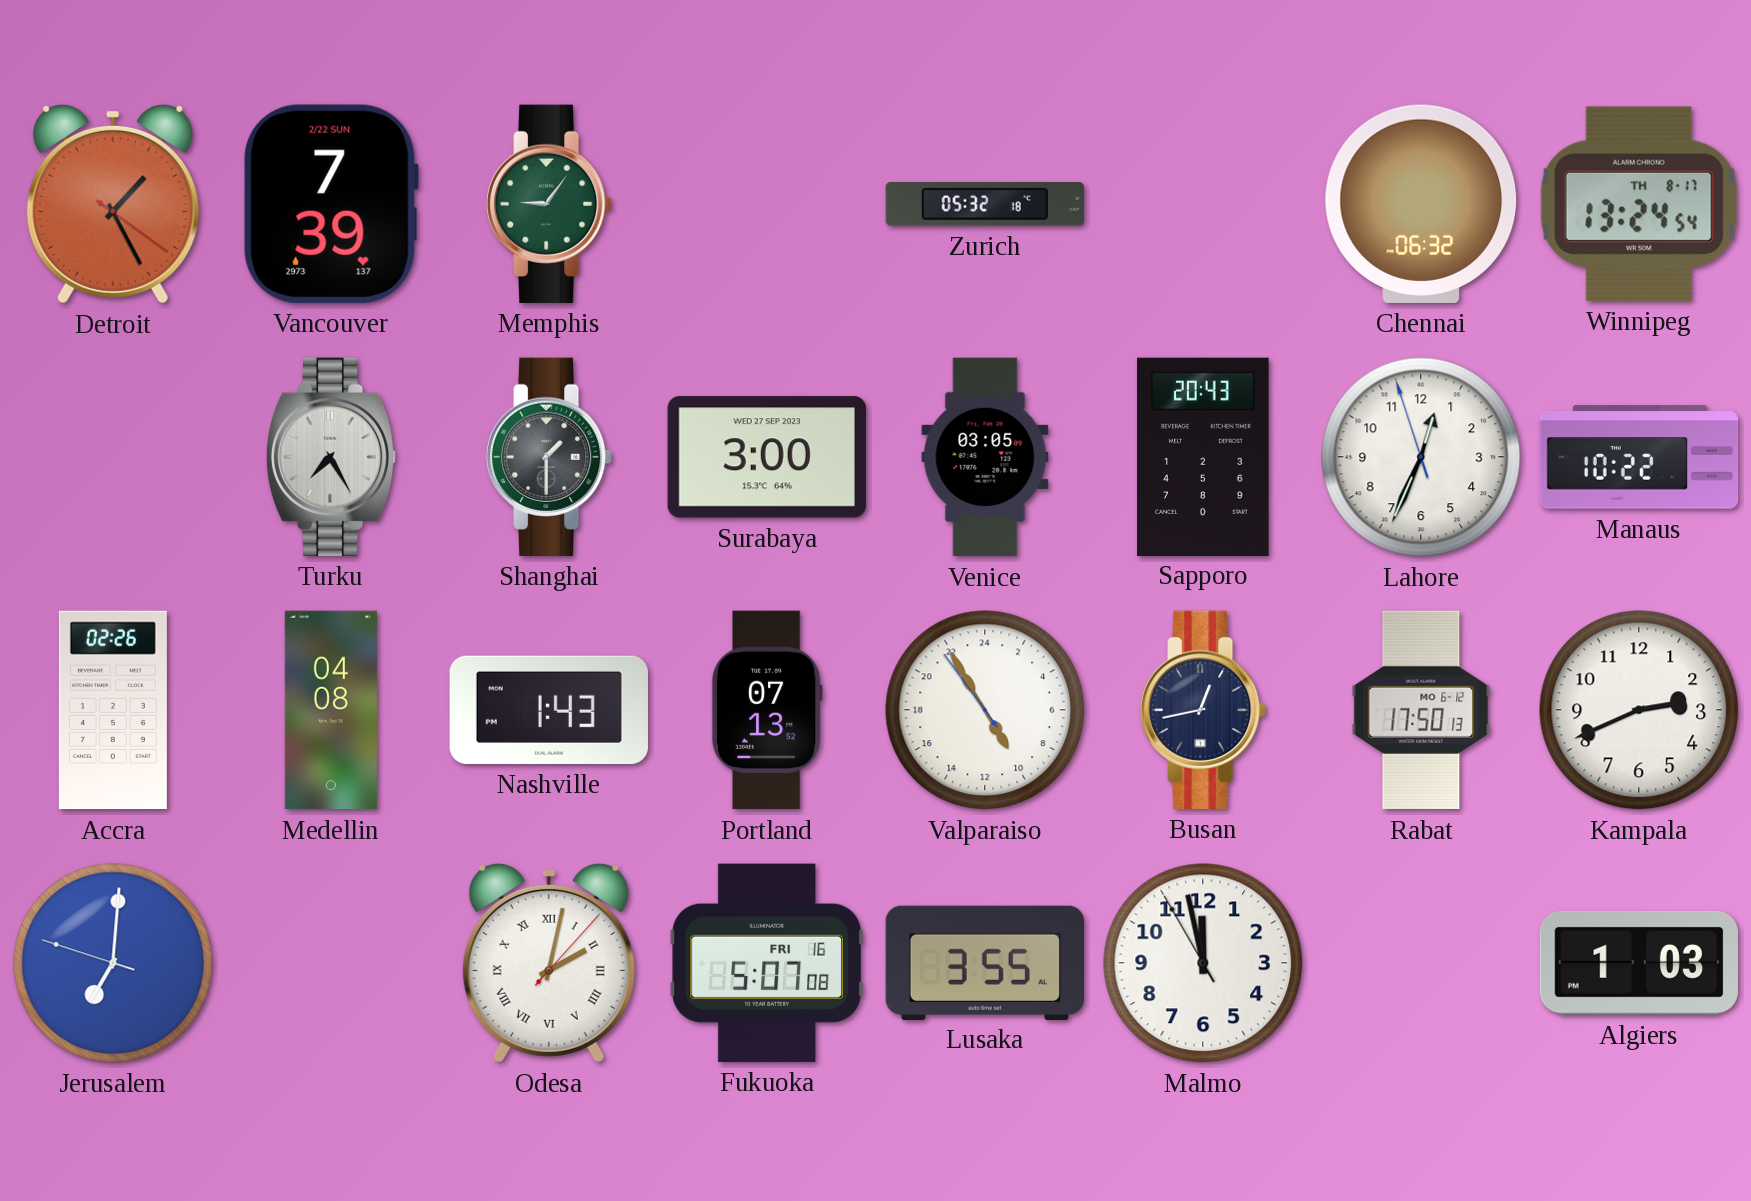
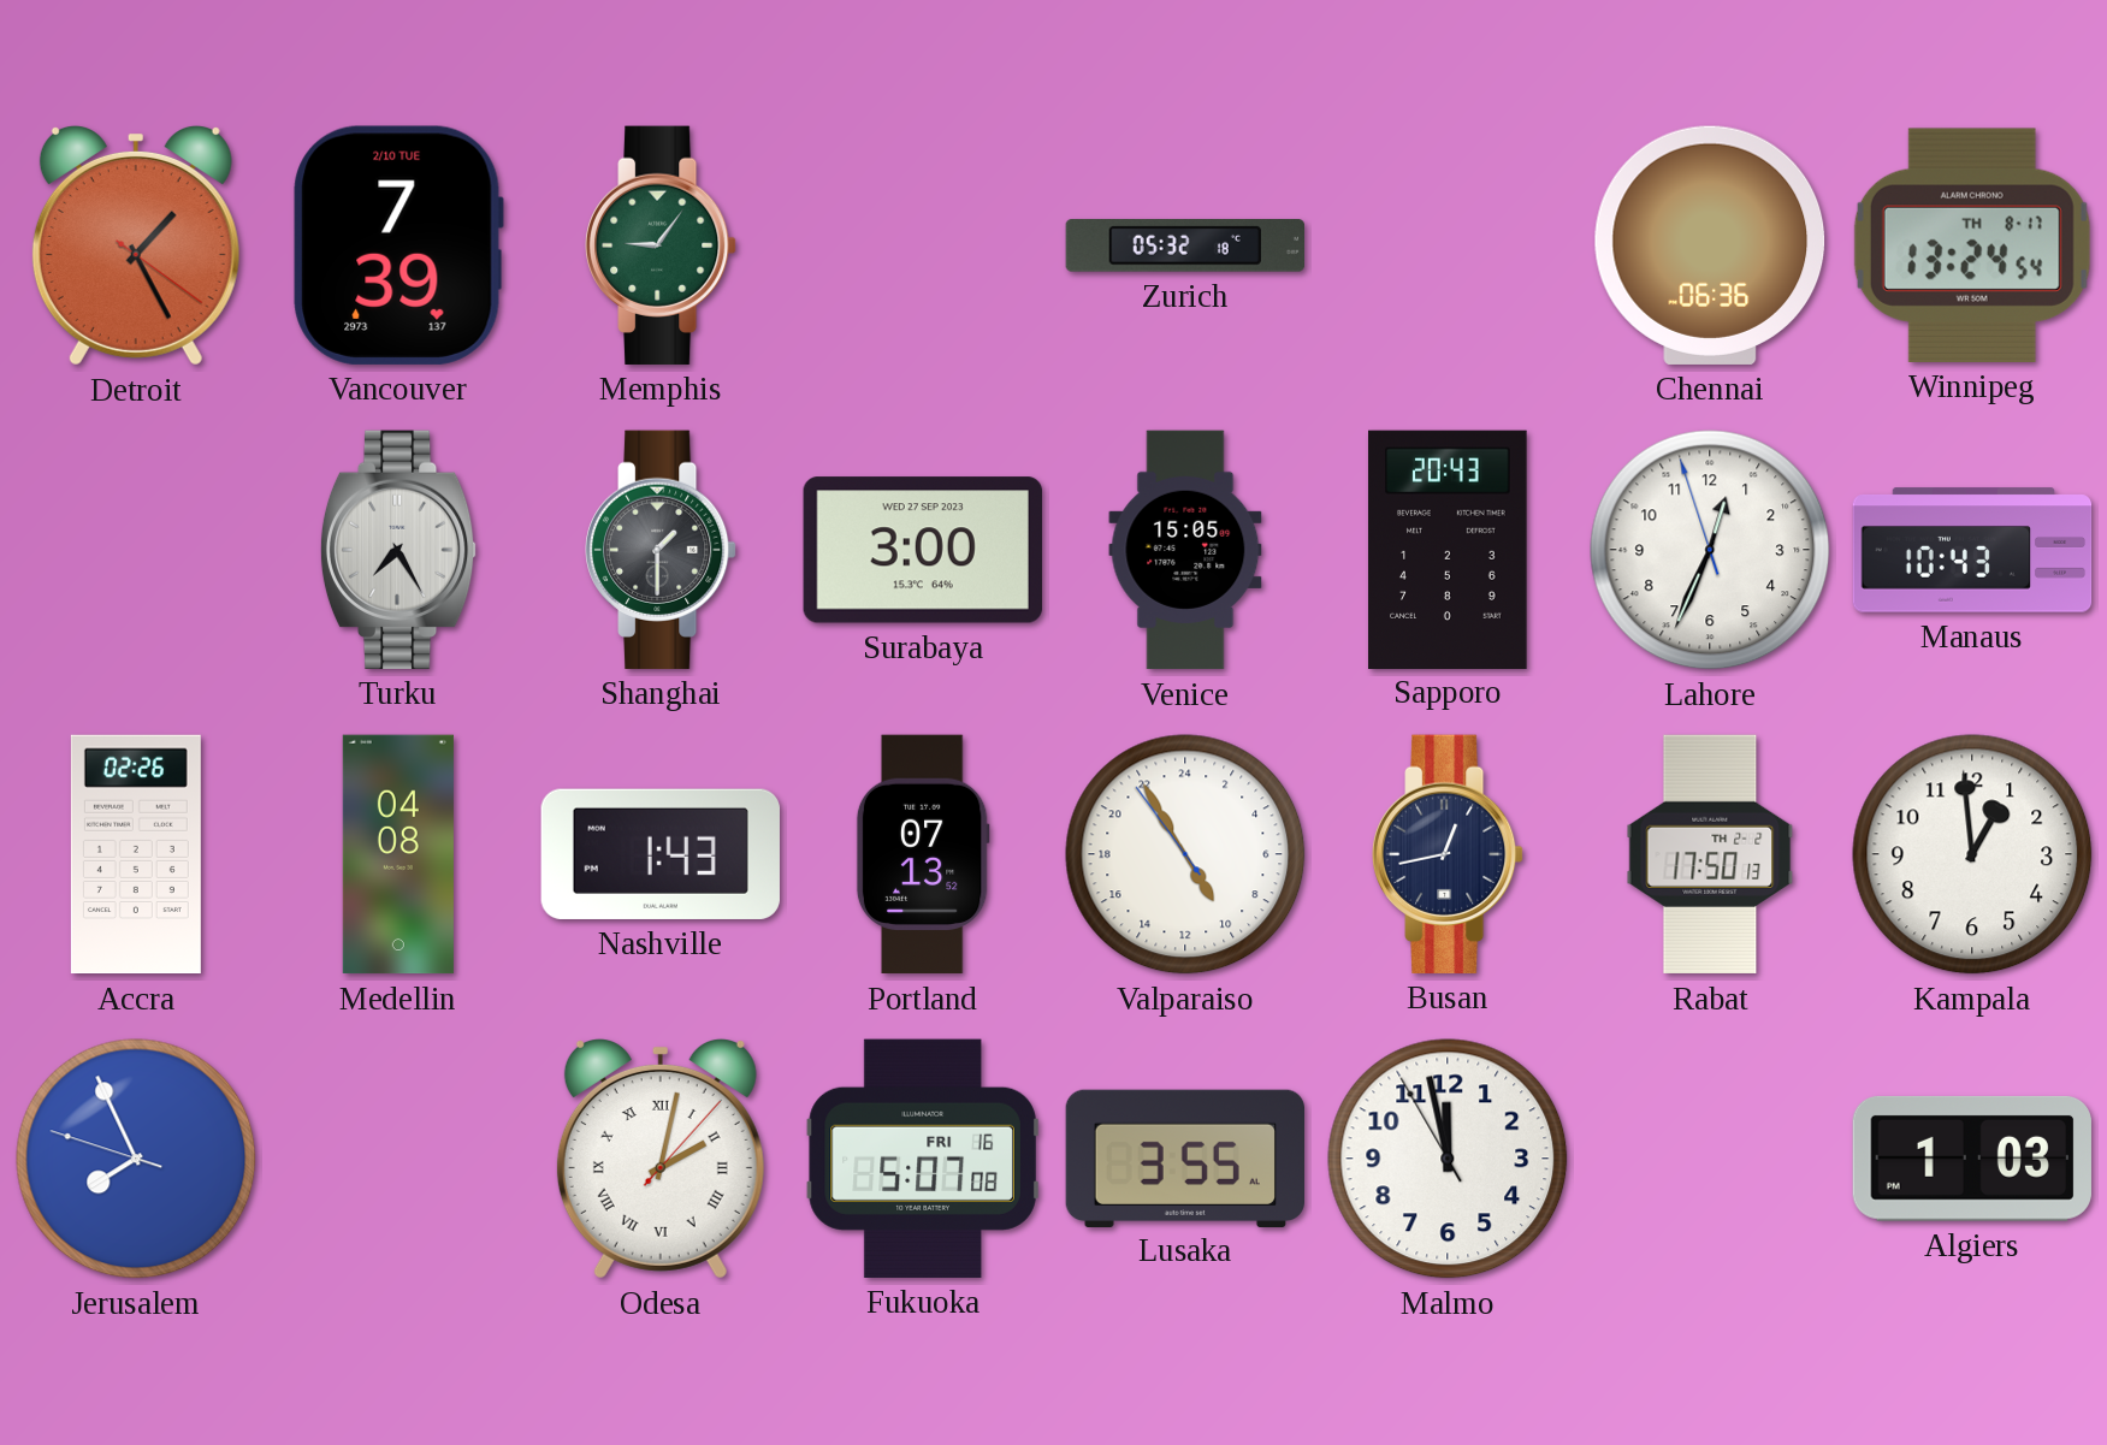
Vancouver date: 2/22 SUN -> 2/10 TUE
Chennai: 06:32 -> 06:36
Venice: 03:05 -> 15:05
Manaus: 10:22 -> 10:43
Rabat date: MO 6-12 -> TH 2-2
Kampala: 2:41 -> 12:59
Jerusalem: 7:00 -> 7:55
